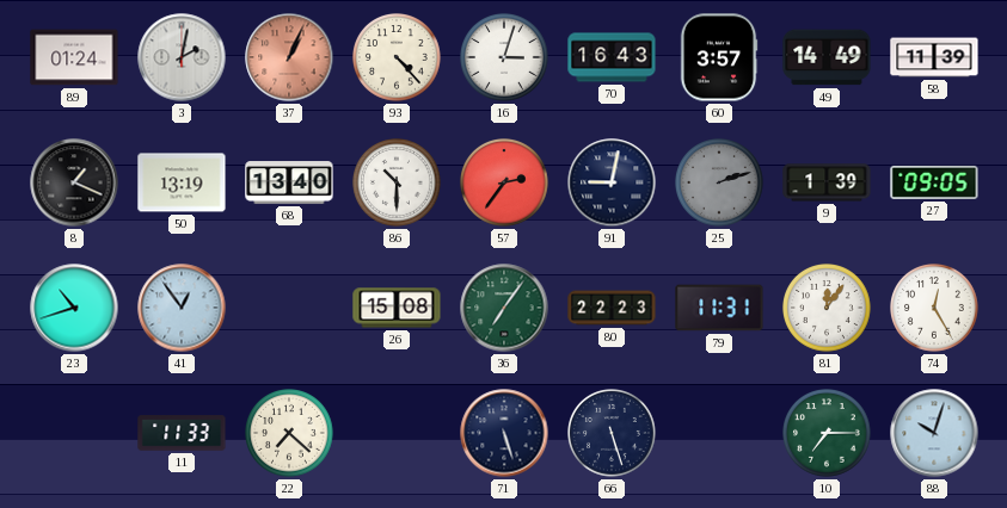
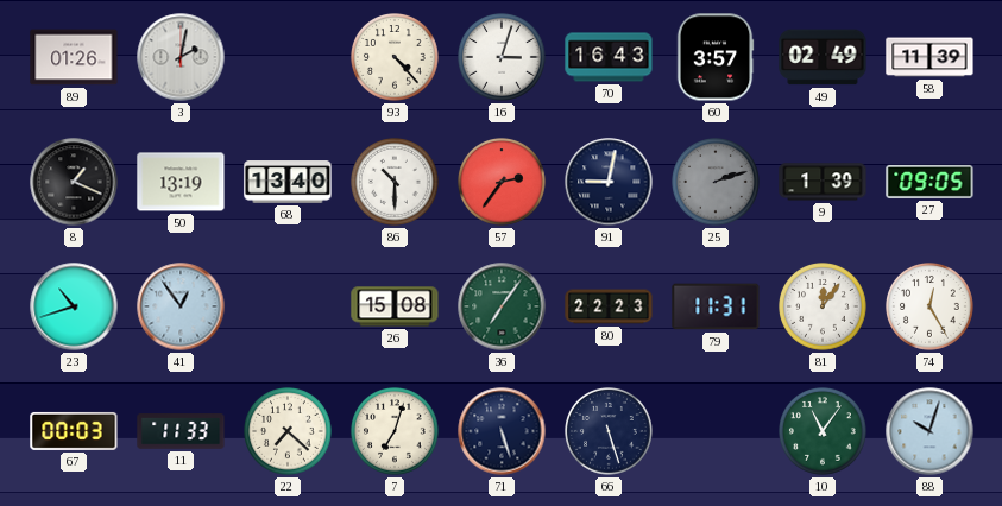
89: 01:24 -> 01:26
37: 1:04 -> none
49: 14:49 -> 02:49
67: none -> 00:03
7: none -> 7:03
10: 7:15 -> 11:06
